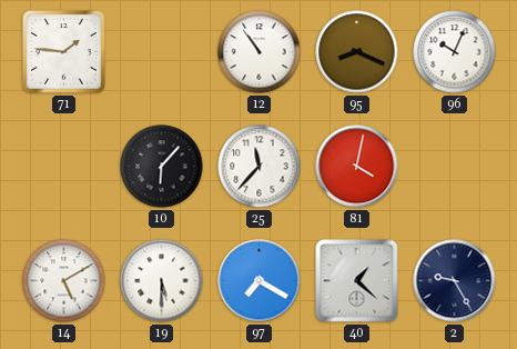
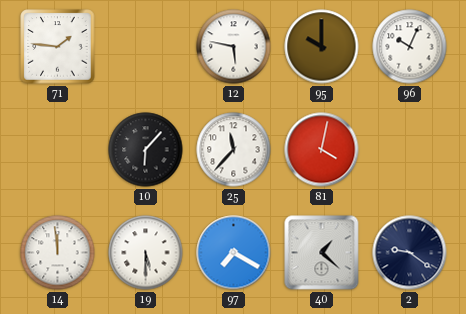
12: 10:54 -> 5:47
95: 8:19 -> 10:00
14: 5:10 -> 11:59
2: 9:25 -> 9:21
